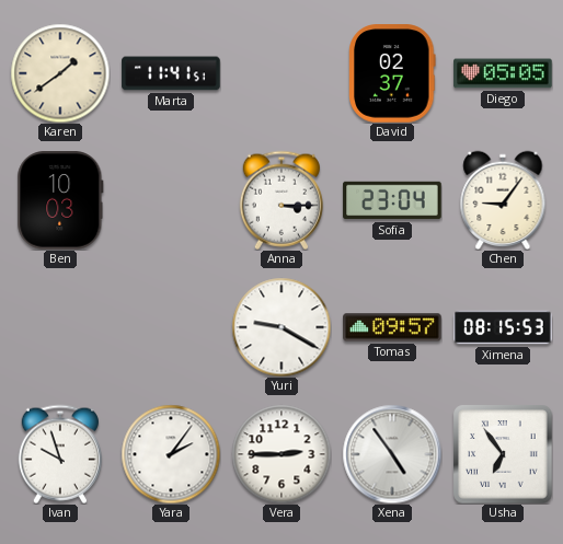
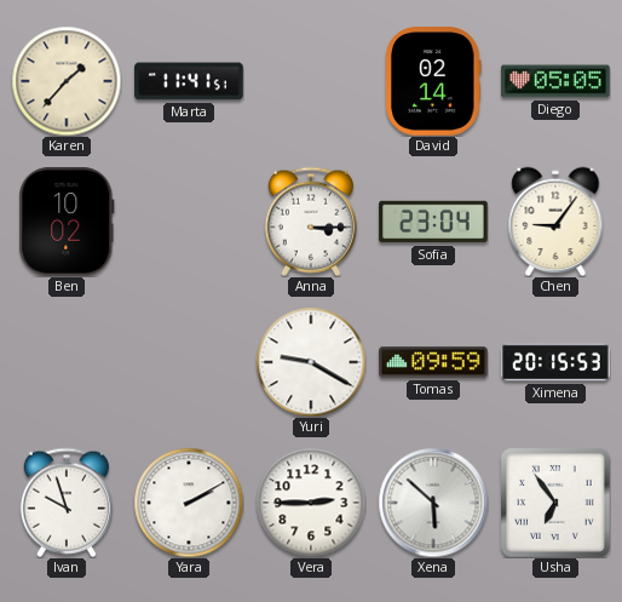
Karen: 1:39 -> 1:37
David: 02:37 -> 02:14
Ben: 10:03 -> 10:02
Tomas: 09:57 -> 09:59
Ximena: 08:15 -> 20:15
Yara: 2:06 -> 2:10
Xena: 4:54 -> 5:52
